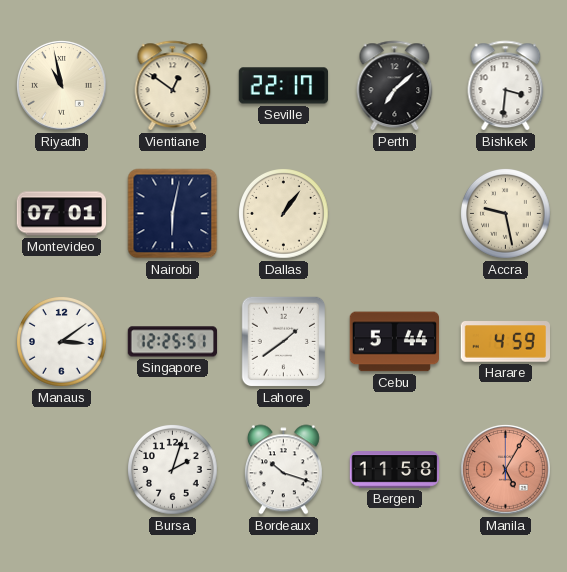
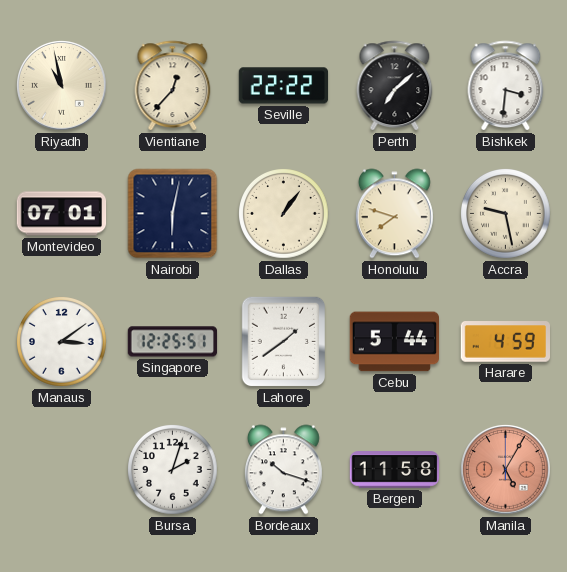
Vientiane: 12:51 -> 12:37
Seville: 22:17 -> 22:22
Honolulu: none -> 7:48
